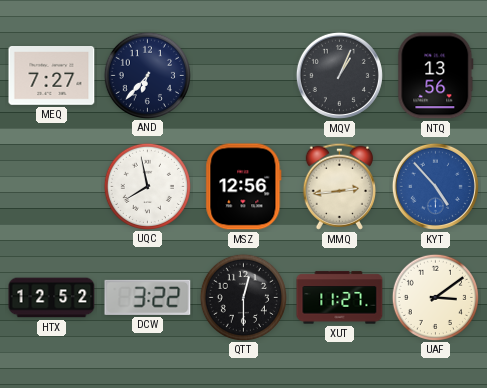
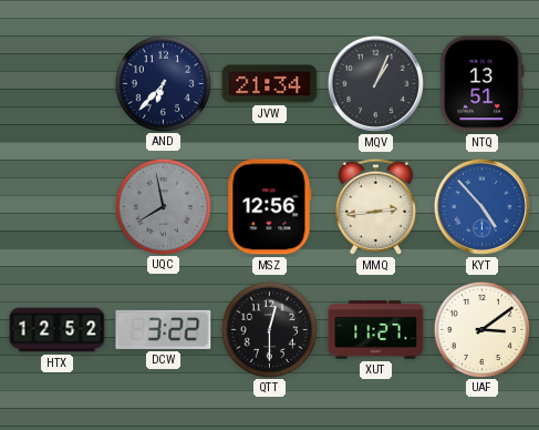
MEQ: 7:27 -> none
JVW: none -> 21:34
NTQ: 13:56 -> 13:51
UQC dial: white -> grey
